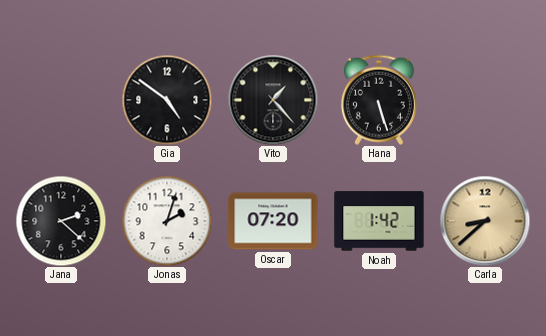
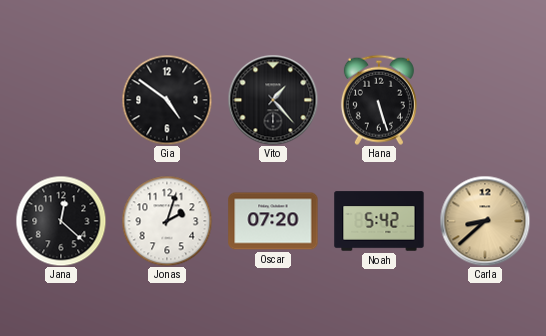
Jana: 2:22 -> 12:22
Noah: 1:42 -> 5:42
